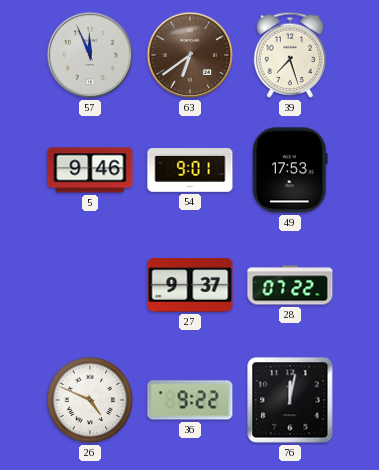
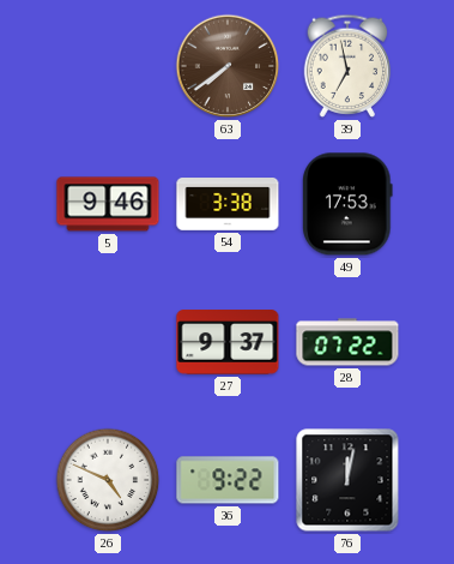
57: 11:56 -> none
63: 6:39 -> 7:39
39: 7:27 -> 6:58
54: 9:01 -> 3:38
